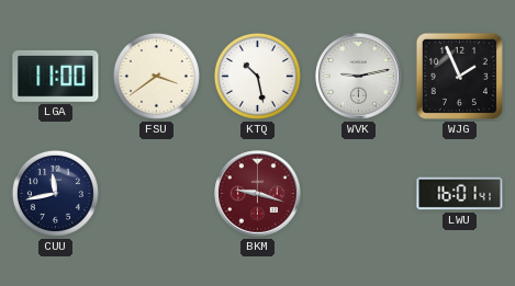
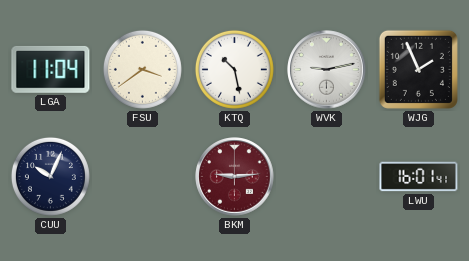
LGA: 11:00 -> 11:04
CUU: 11:43 -> 10:04
BKM: 9:18 -> 9:14
